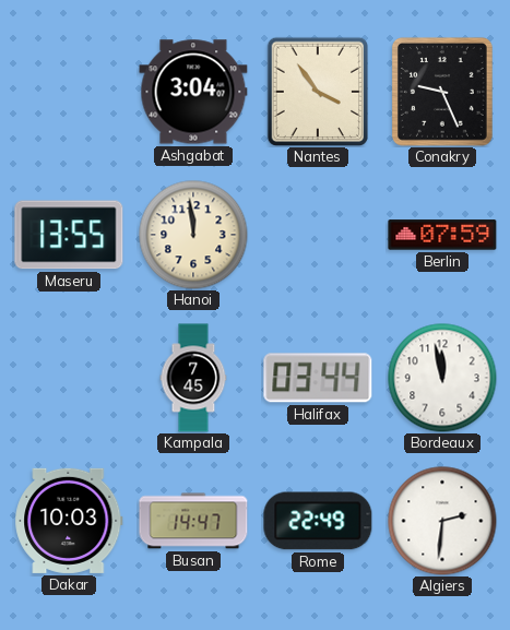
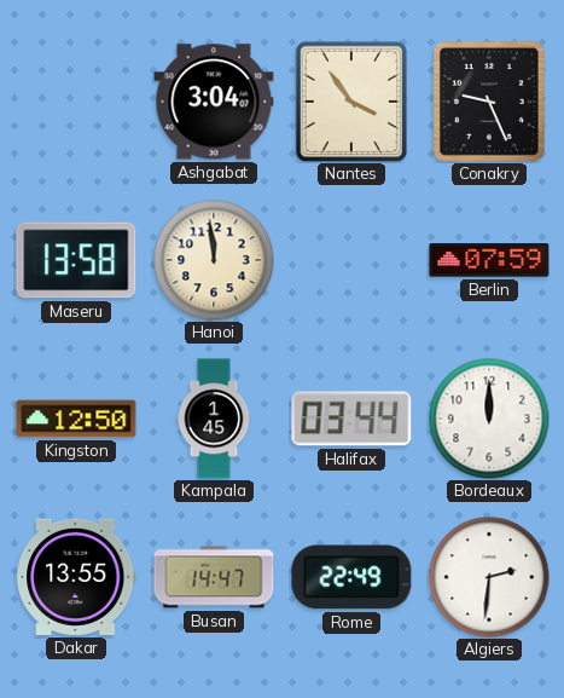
Maseru: 13:55 -> 13:58
Kingston: none -> 12:50
Kampala: 7:45 -> 1:45
Bordeaux: 11:58 -> 12:00
Dakar: 10:03 -> 13:55
